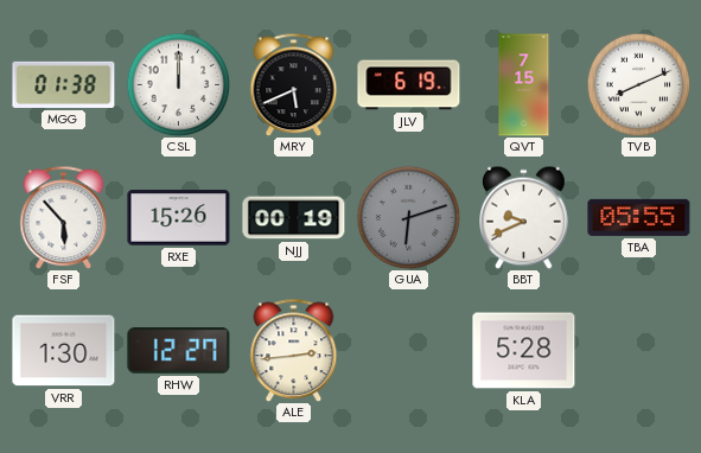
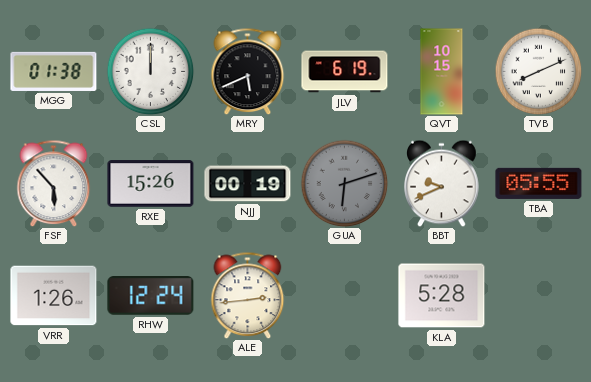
QVT: 7:15 -> 10:15
VRR: 1:30 -> 1:26
RHW: 12:27 -> 12:24
